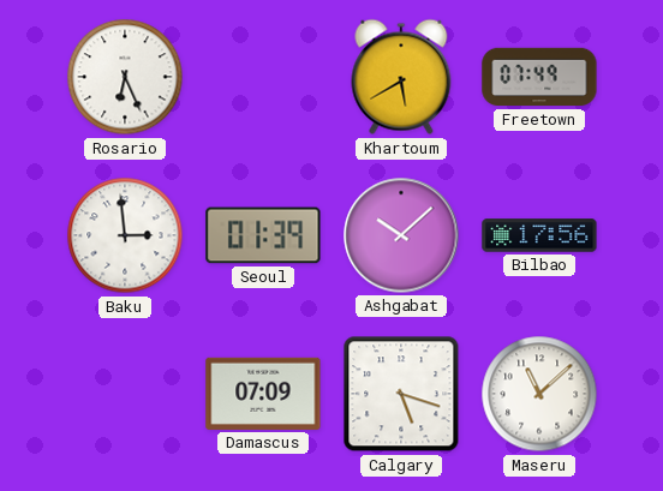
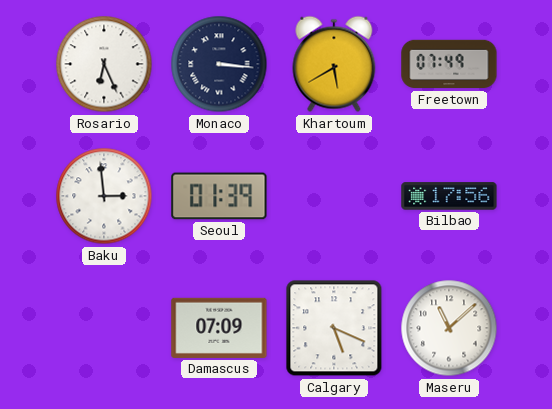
Monaco: none -> 3:16
Ashgabat: 10:08 -> none
Calgary: 5:18 -> 5:19
